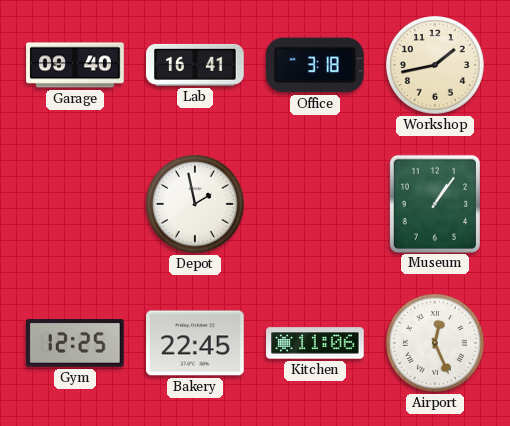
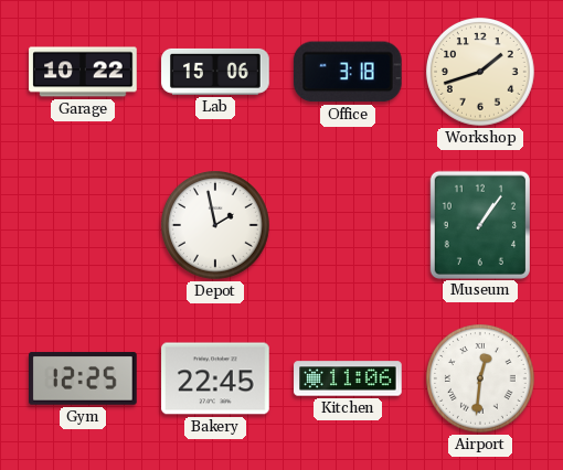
Garage: 09:40 -> 10:22
Lab: 16:41 -> 15:06
Workshop: 1:43 -> 1:42
Airport: 12:26 -> 12:31
